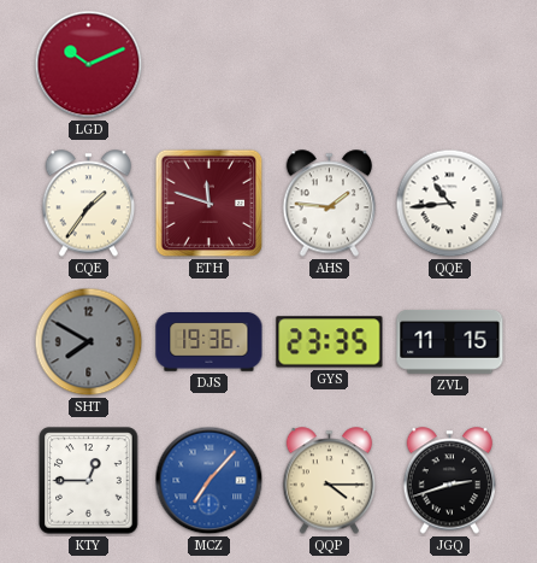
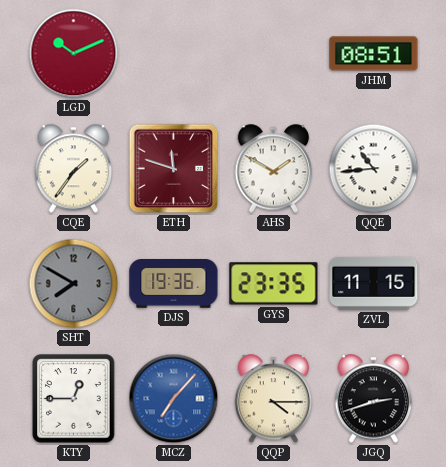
JHM: none -> 08:51
AHS: 1:46 -> 1:50
